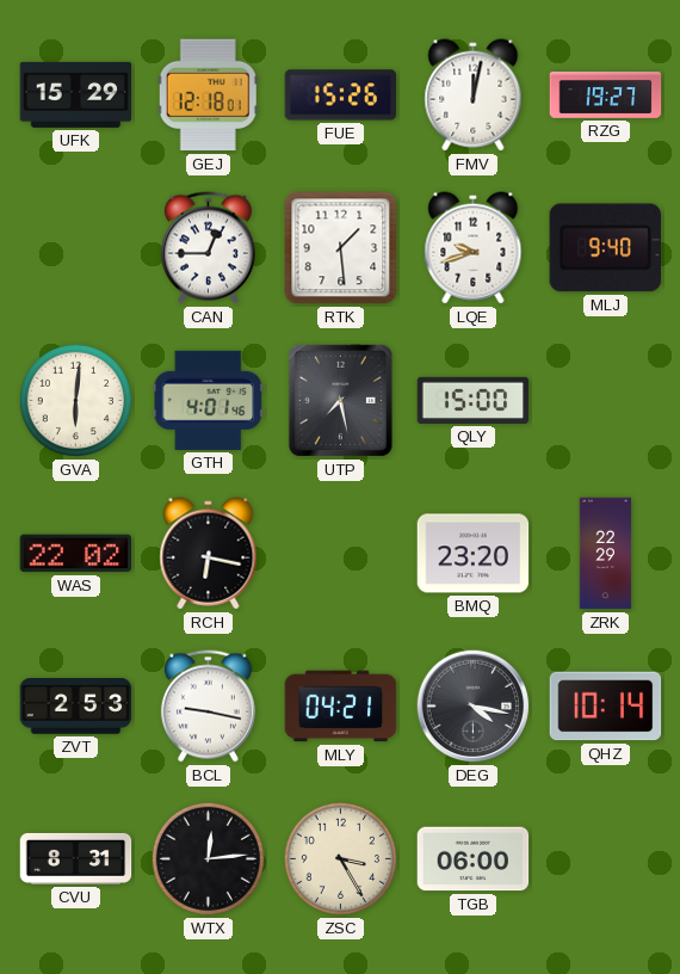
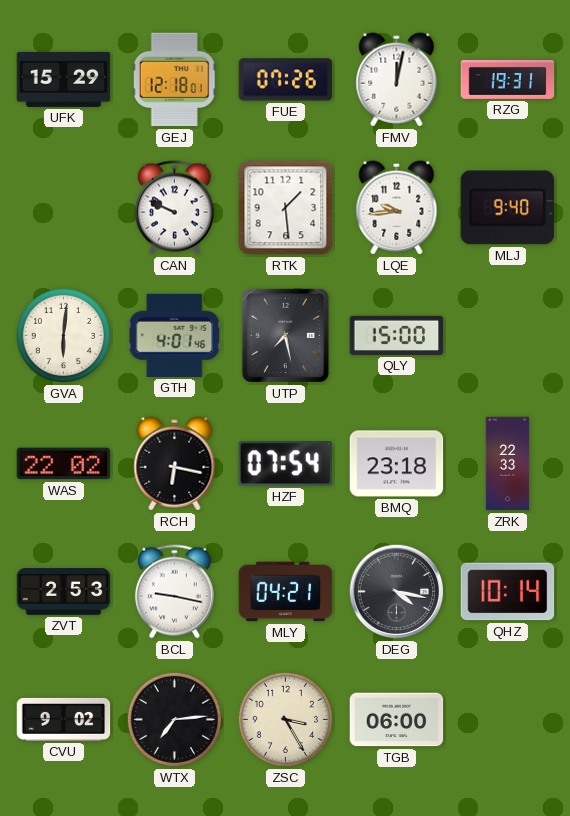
FUE: 15:26 -> 07:26
RZG: 19:27 -> 19:31
CAN: 12:45 -> 9:49
LQE: 9:42 -> 9:44
HZF: none -> 07:54
BMQ: 23:20 -> 23:18
ZRK: 22:29 -> 22:33
CVU: 8:31 -> 9:02
WTX: 12:14 -> 7:14
